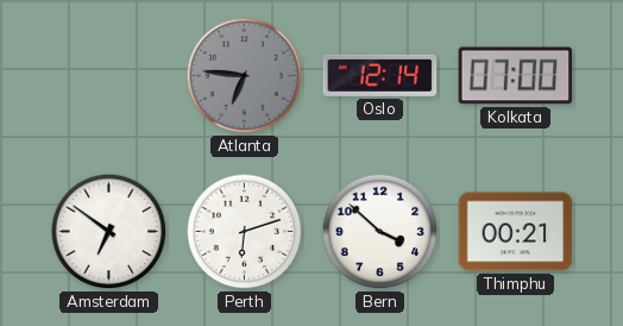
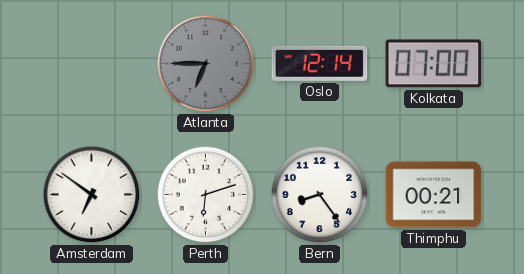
Atlanta: 6:46 -> 6:45
Bern: 3:52 -> 8:24
